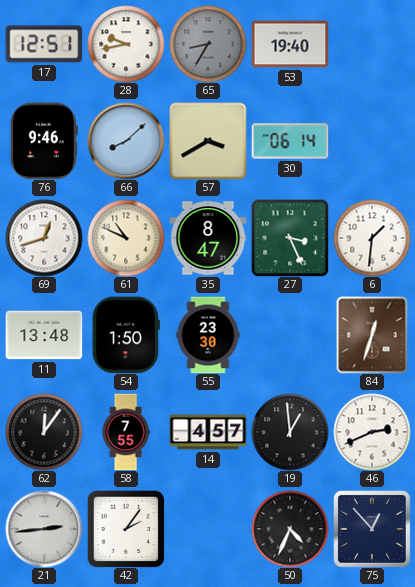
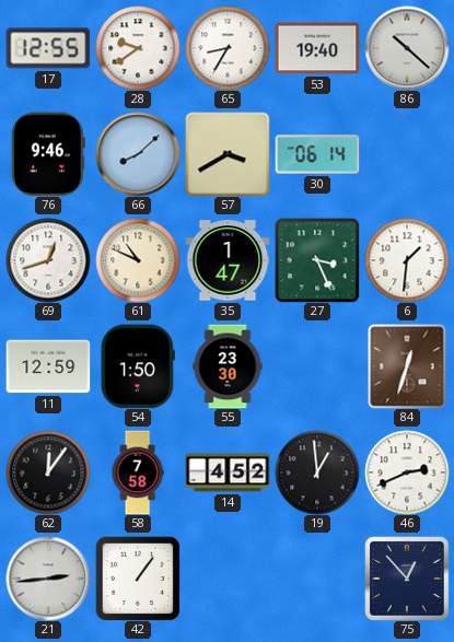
17: 12:51 -> 12:55
28: 9:43 -> 9:39
65 dial: grey -> white
86: none -> 10:22
35: 8:47 -> 1:47
11: 13:48 -> 12:59
58: 7:55 -> 7:58
14: 4:57 -> 4:52
42: 2:06 -> 1:06
50: 4:34 -> none
